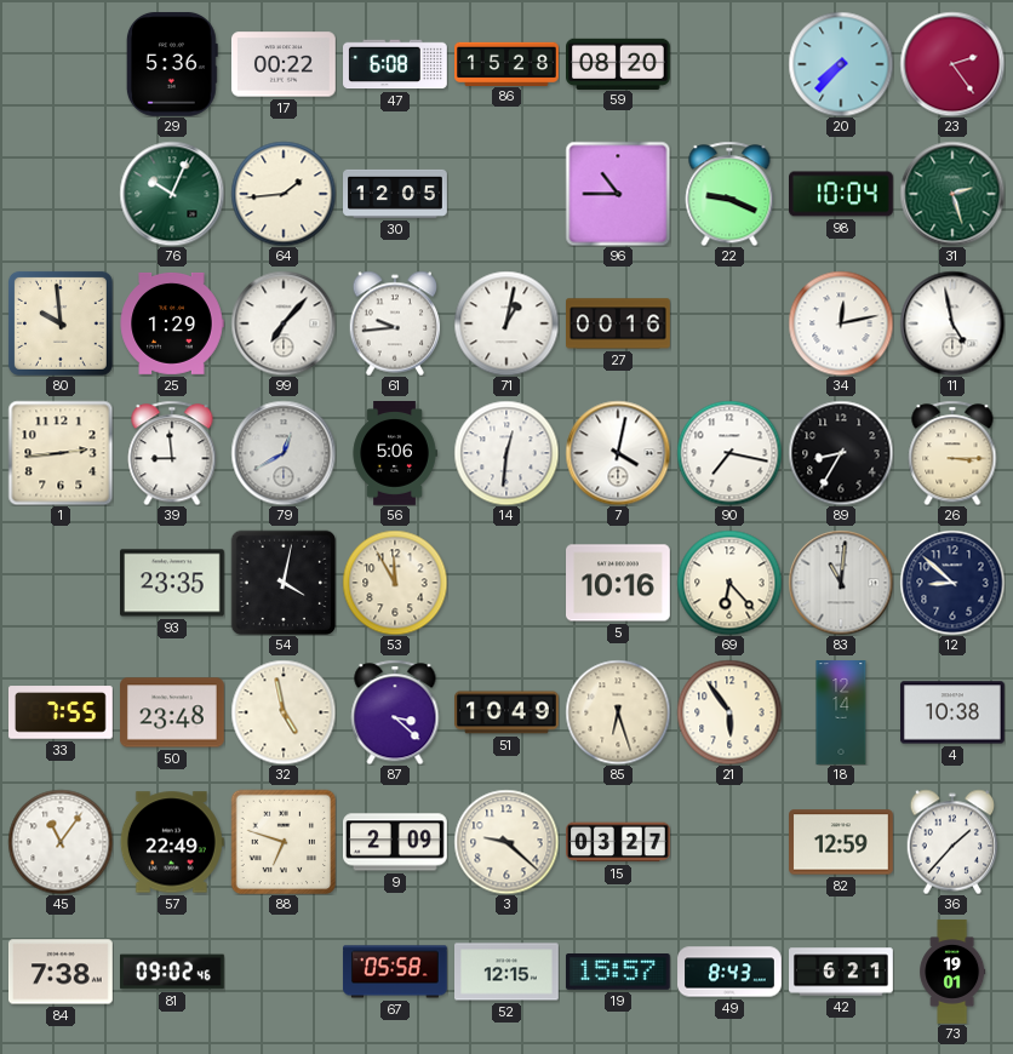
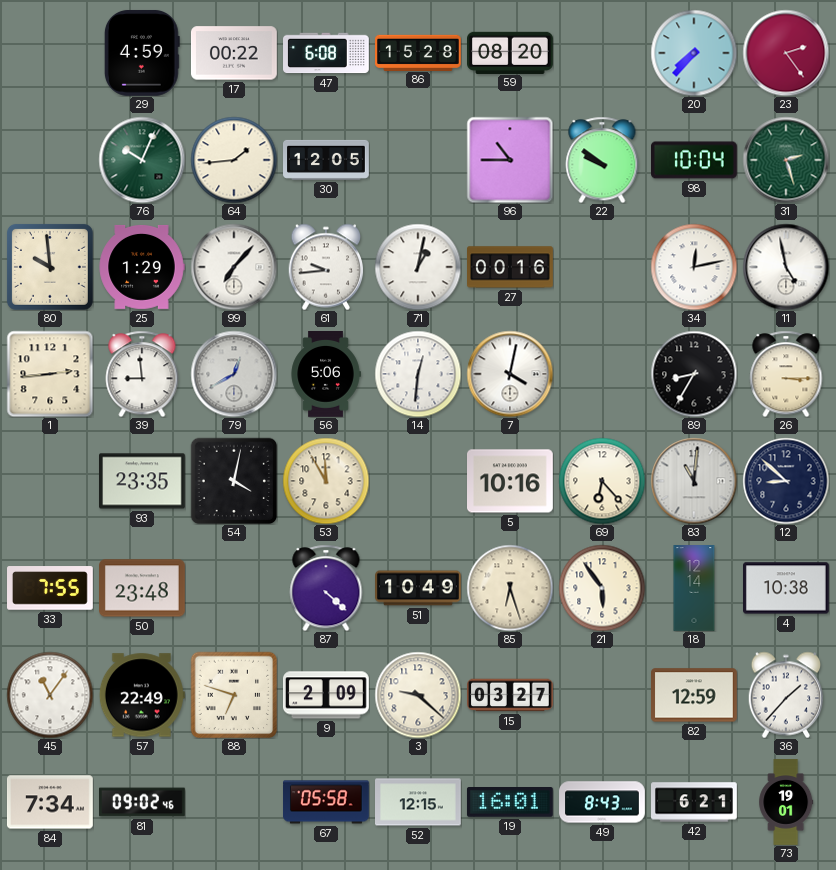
29: 5:36 -> 4:59
22: 9:19 -> 9:51
90: 7:17 -> none
32: 4:58 -> none
87: 3:22 -> 4:22
84: 7:38 -> 7:34
19: 15:57 -> 16:01
